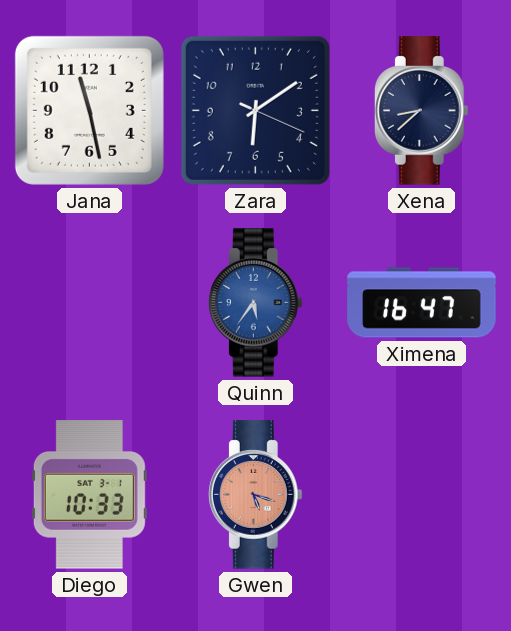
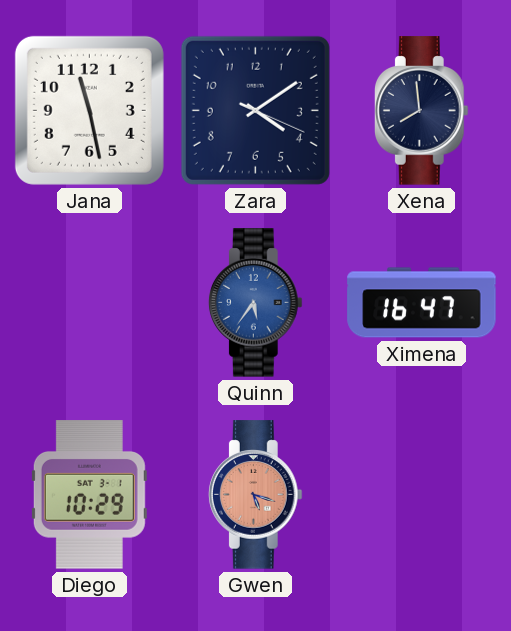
Zara: 6:09 -> 4:09
Xena: 8:38 -> 7:59
Diego: 10:33 -> 10:29
